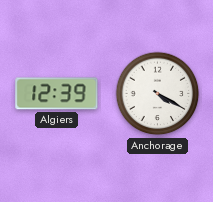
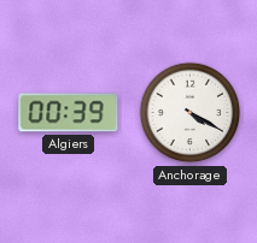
Algiers: 12:39 -> 00:39
